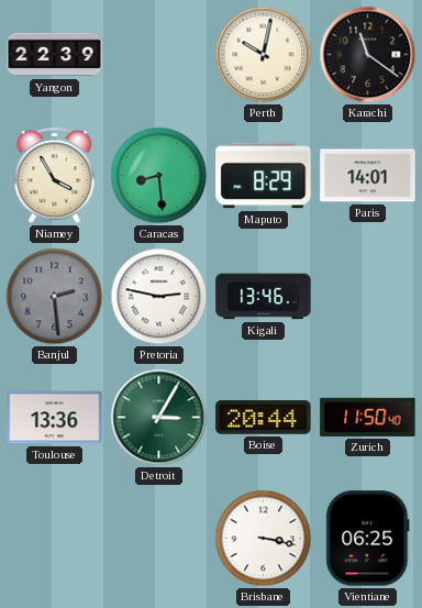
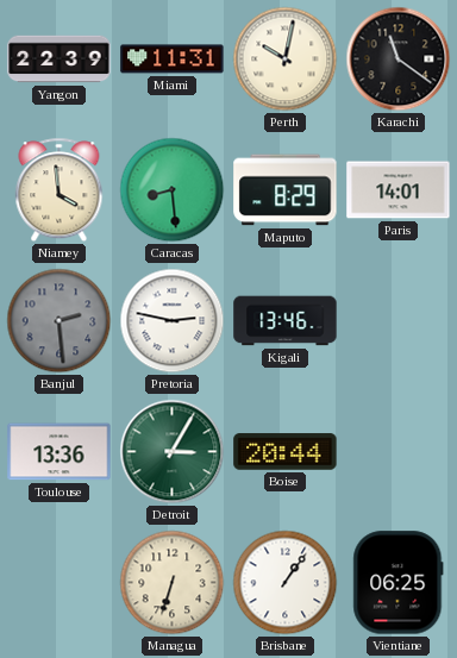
Miami: none -> 11:31
Niamey: 3:55 -> 3:59
Zurich: 11:50 -> none
Managua: none -> 6:33
Brisbane: 3:17 -> 1:06
